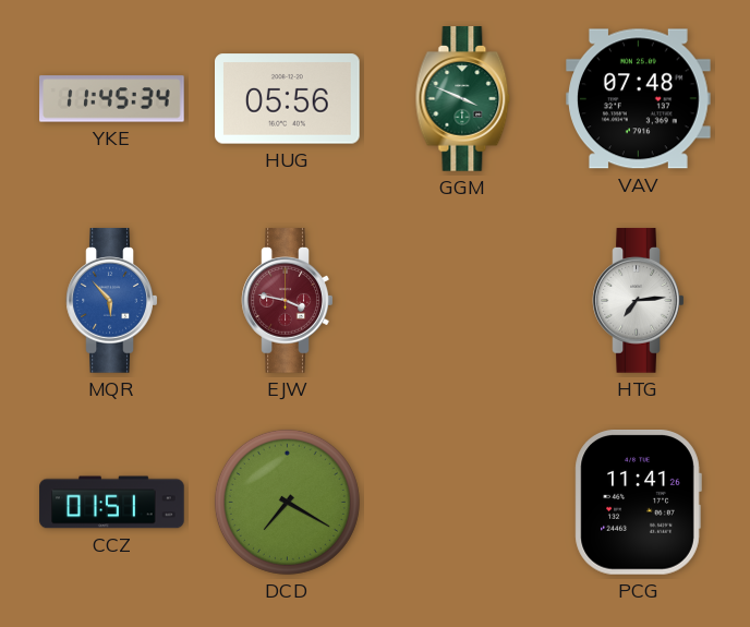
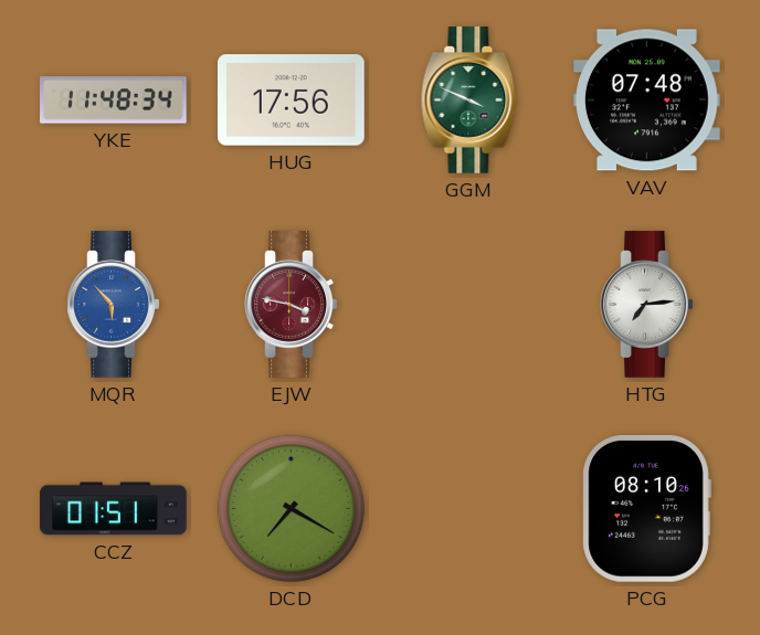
YKE: 11:45 -> 11:48
HUG: 05:56 -> 17:56
PCG: 11:41 -> 08:10
